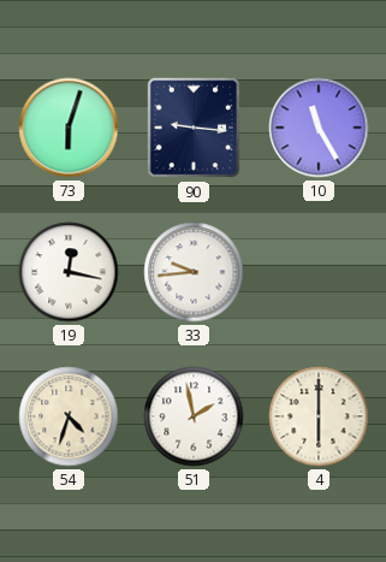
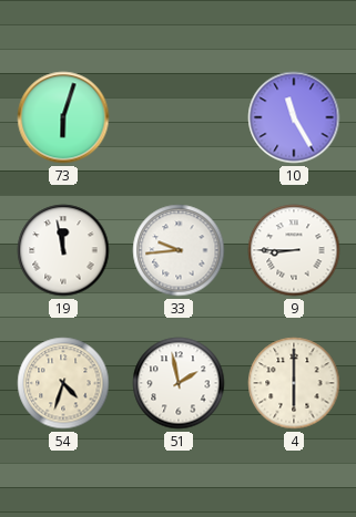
90: 9:16 -> none
19: 12:17 -> 11:58
9: none -> 8:45
